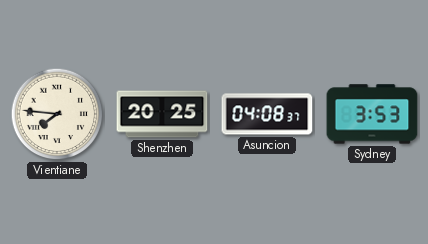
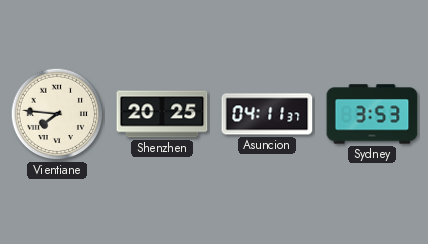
Asuncion: 04:08 -> 04:11
